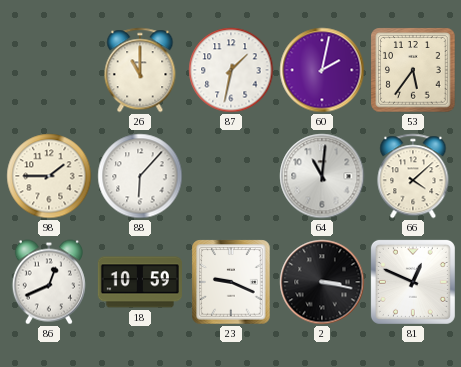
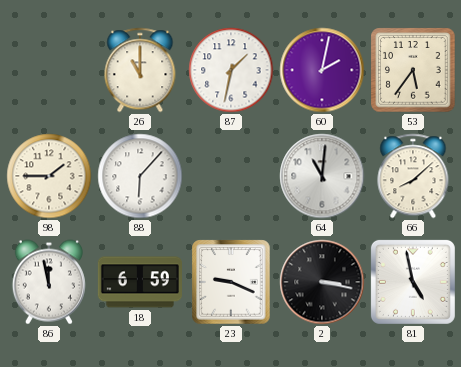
66: 4:08 -> 8:08
86: 12:41 -> 11:58
18: 10:59 -> 6:59
81: 12:49 -> 4:58
